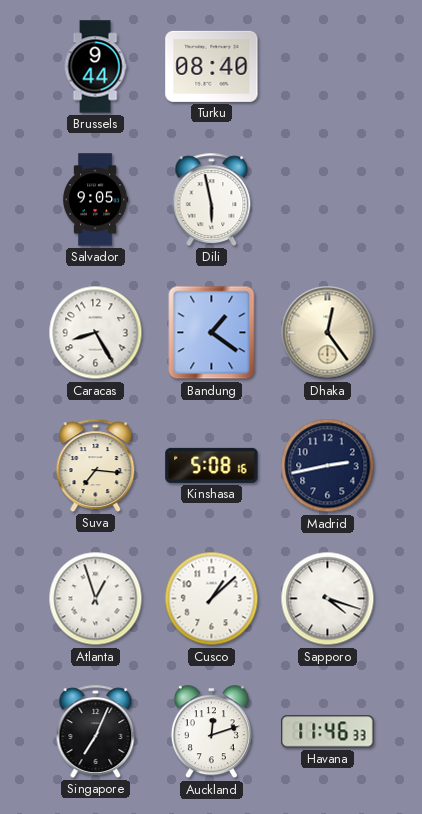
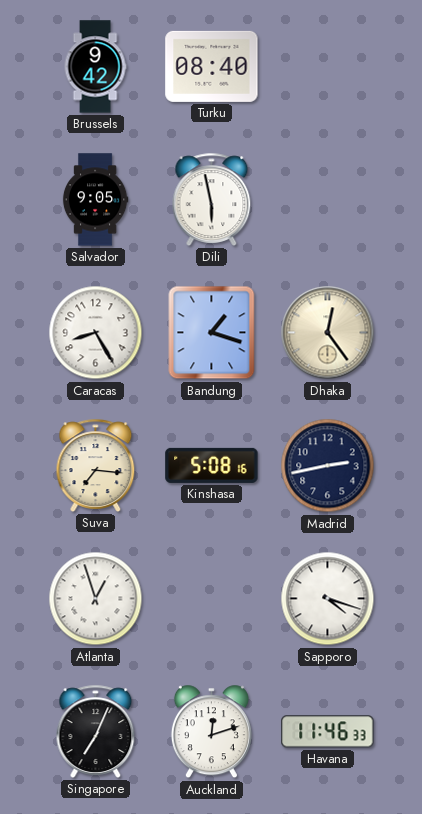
Brussels: 9:44 -> 9:42
Bandung: 1:21 -> 1:18
Cusco: 1:08 -> none
